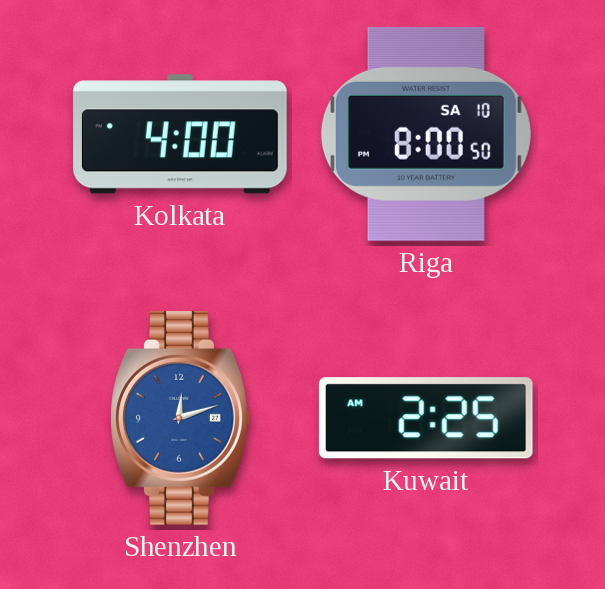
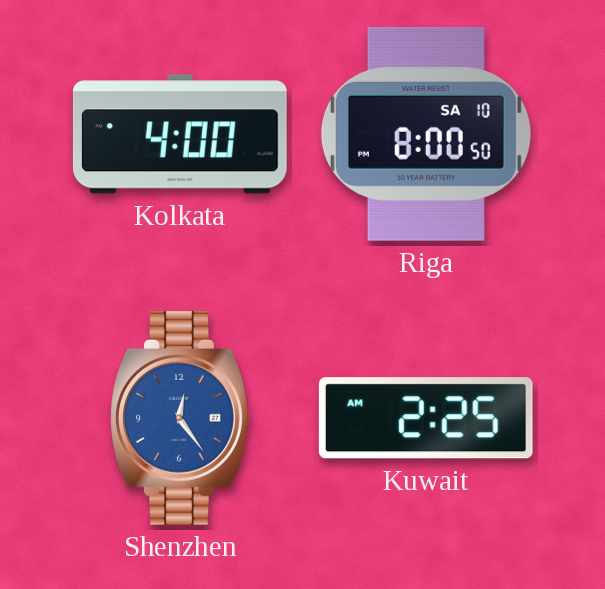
Shenzhen: 12:12 -> 12:24
